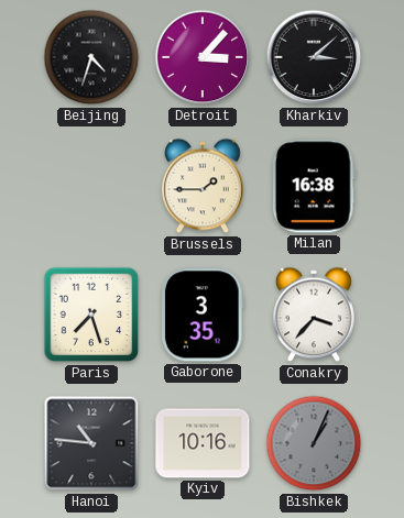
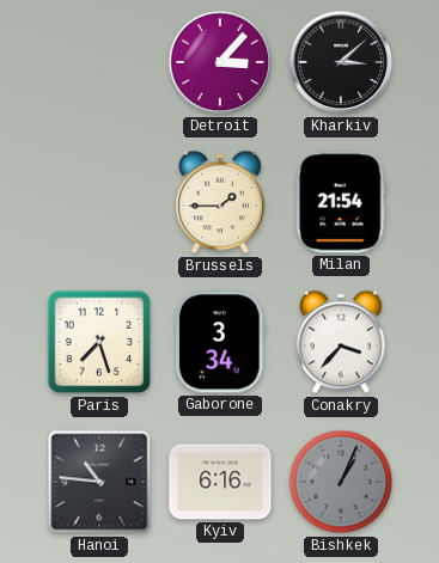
Beijing: 4:33 -> none
Milan: 16:38 -> 21:54
Gaborone: 3:35 -> 3:34
Kyiv: 10:16 -> 6:16
